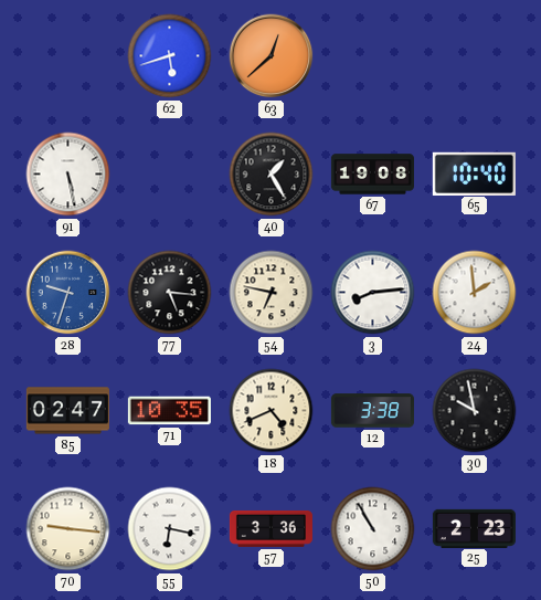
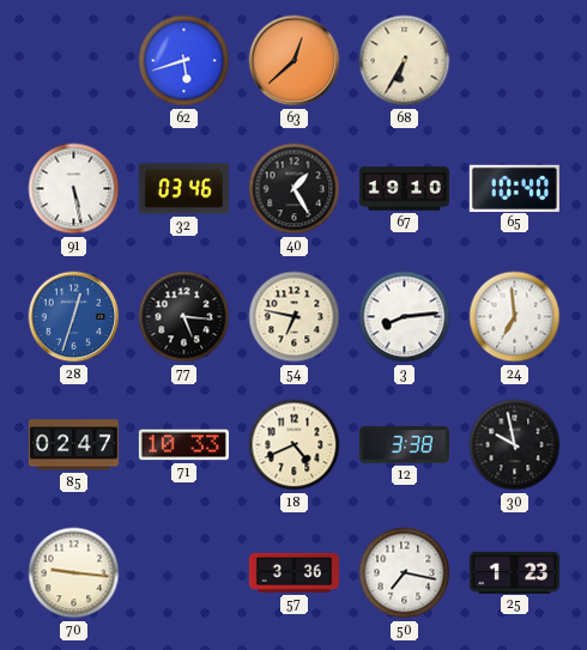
68: none -> 6:35
32: none -> 03:46
67: 19:08 -> 19:10
28: 9:33 -> 12:33
24: 1:59 -> 6:59
71: 10:35 -> 10:33
55: 6:17 -> none
50: 10:55 -> 7:17
25: 2:23 -> 1:23
